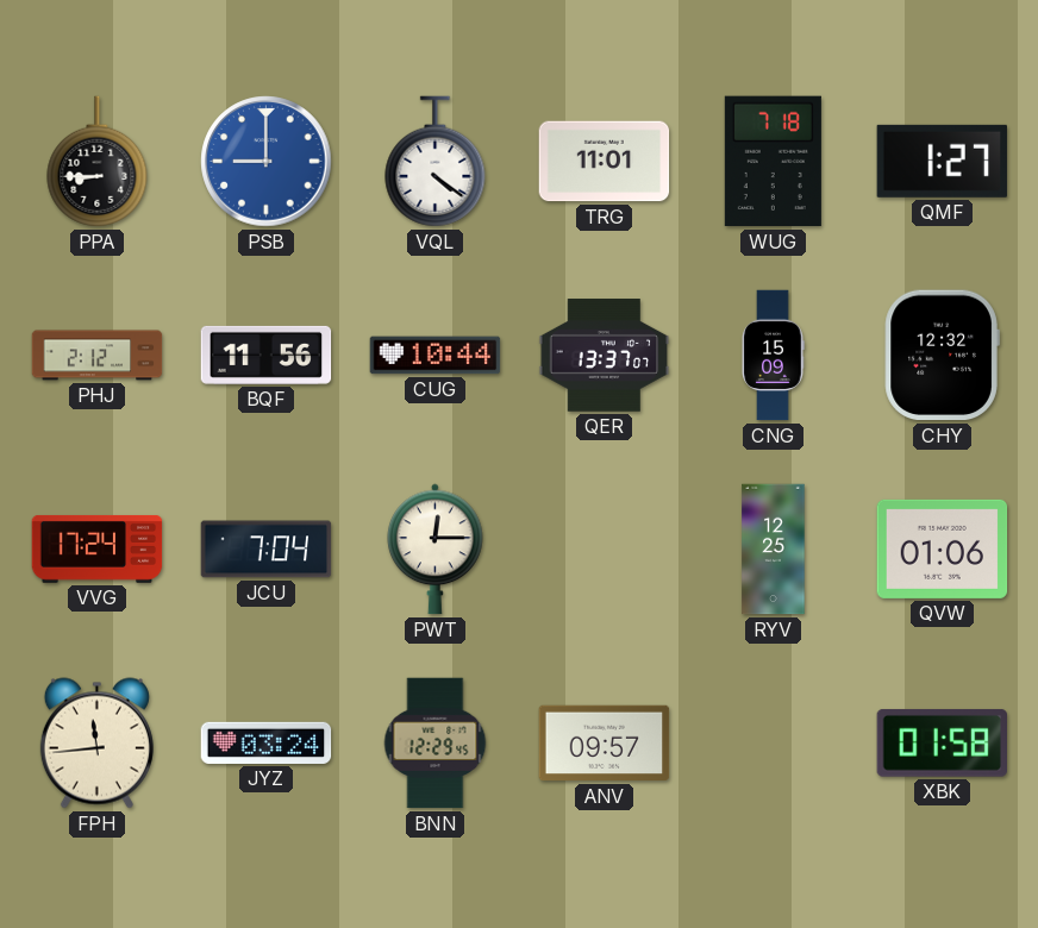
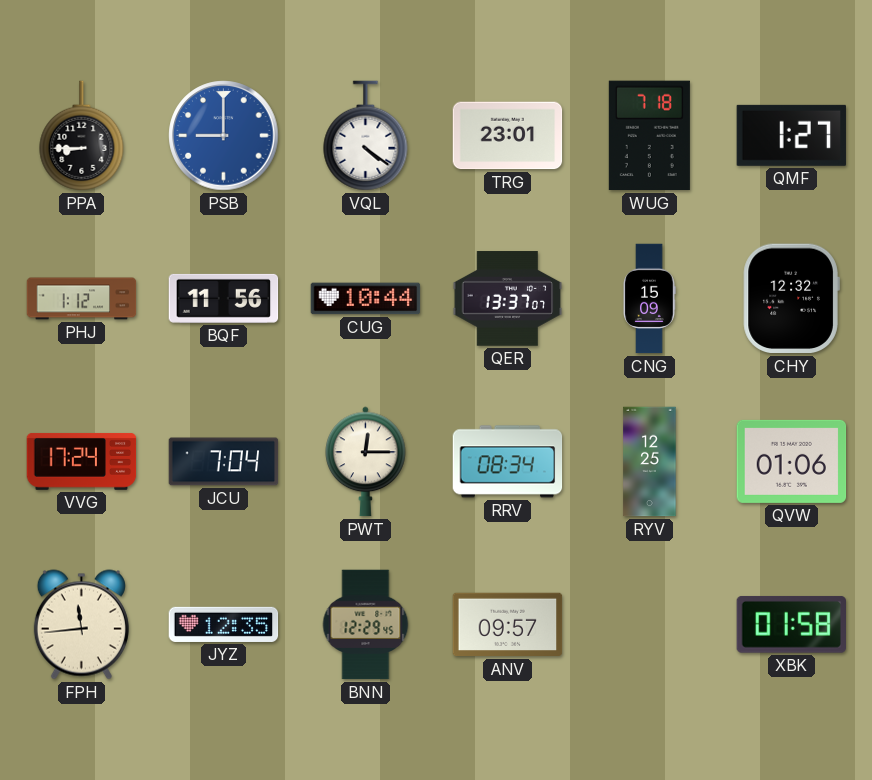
TRG: 11:01 -> 23:01
PHJ: 2:12 -> 1:12
RRV: none -> 08:34
JYZ: 03:24 -> 12:35
